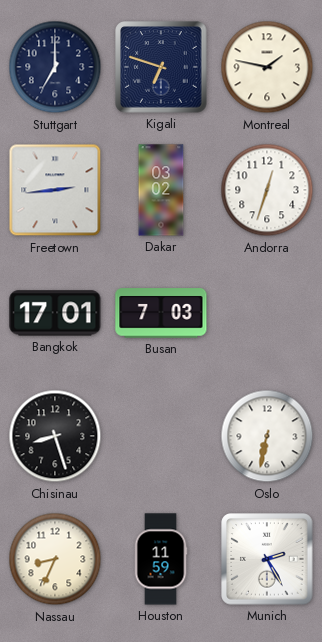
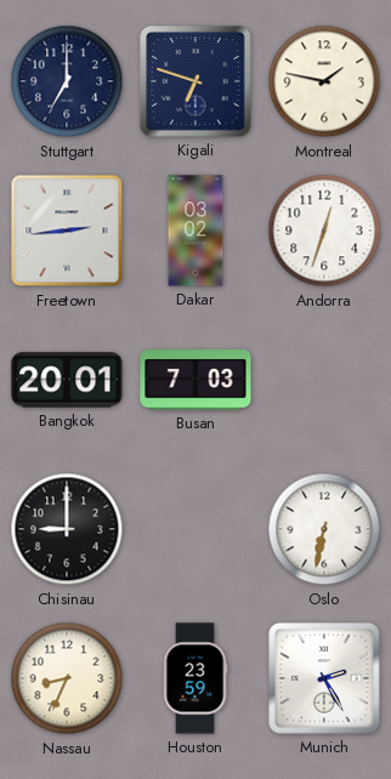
Bangkok: 17:01 -> 20:01
Chisinau: 8:27 -> 9:00
Houston: 11:59 -> 23:59
